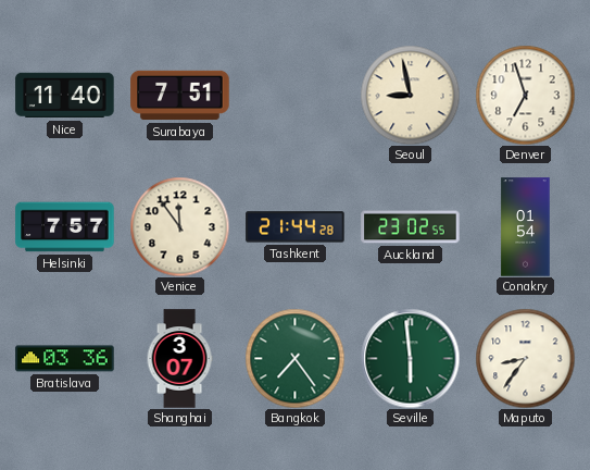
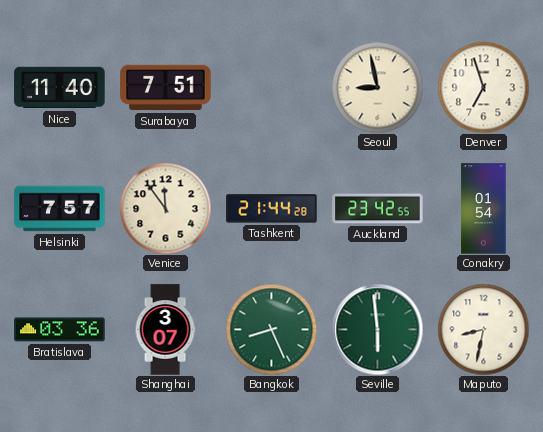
Auckland: 23:02 -> 23:42
Bangkok: 7:24 -> 8:26
Maputo: 8:36 -> 8:32
